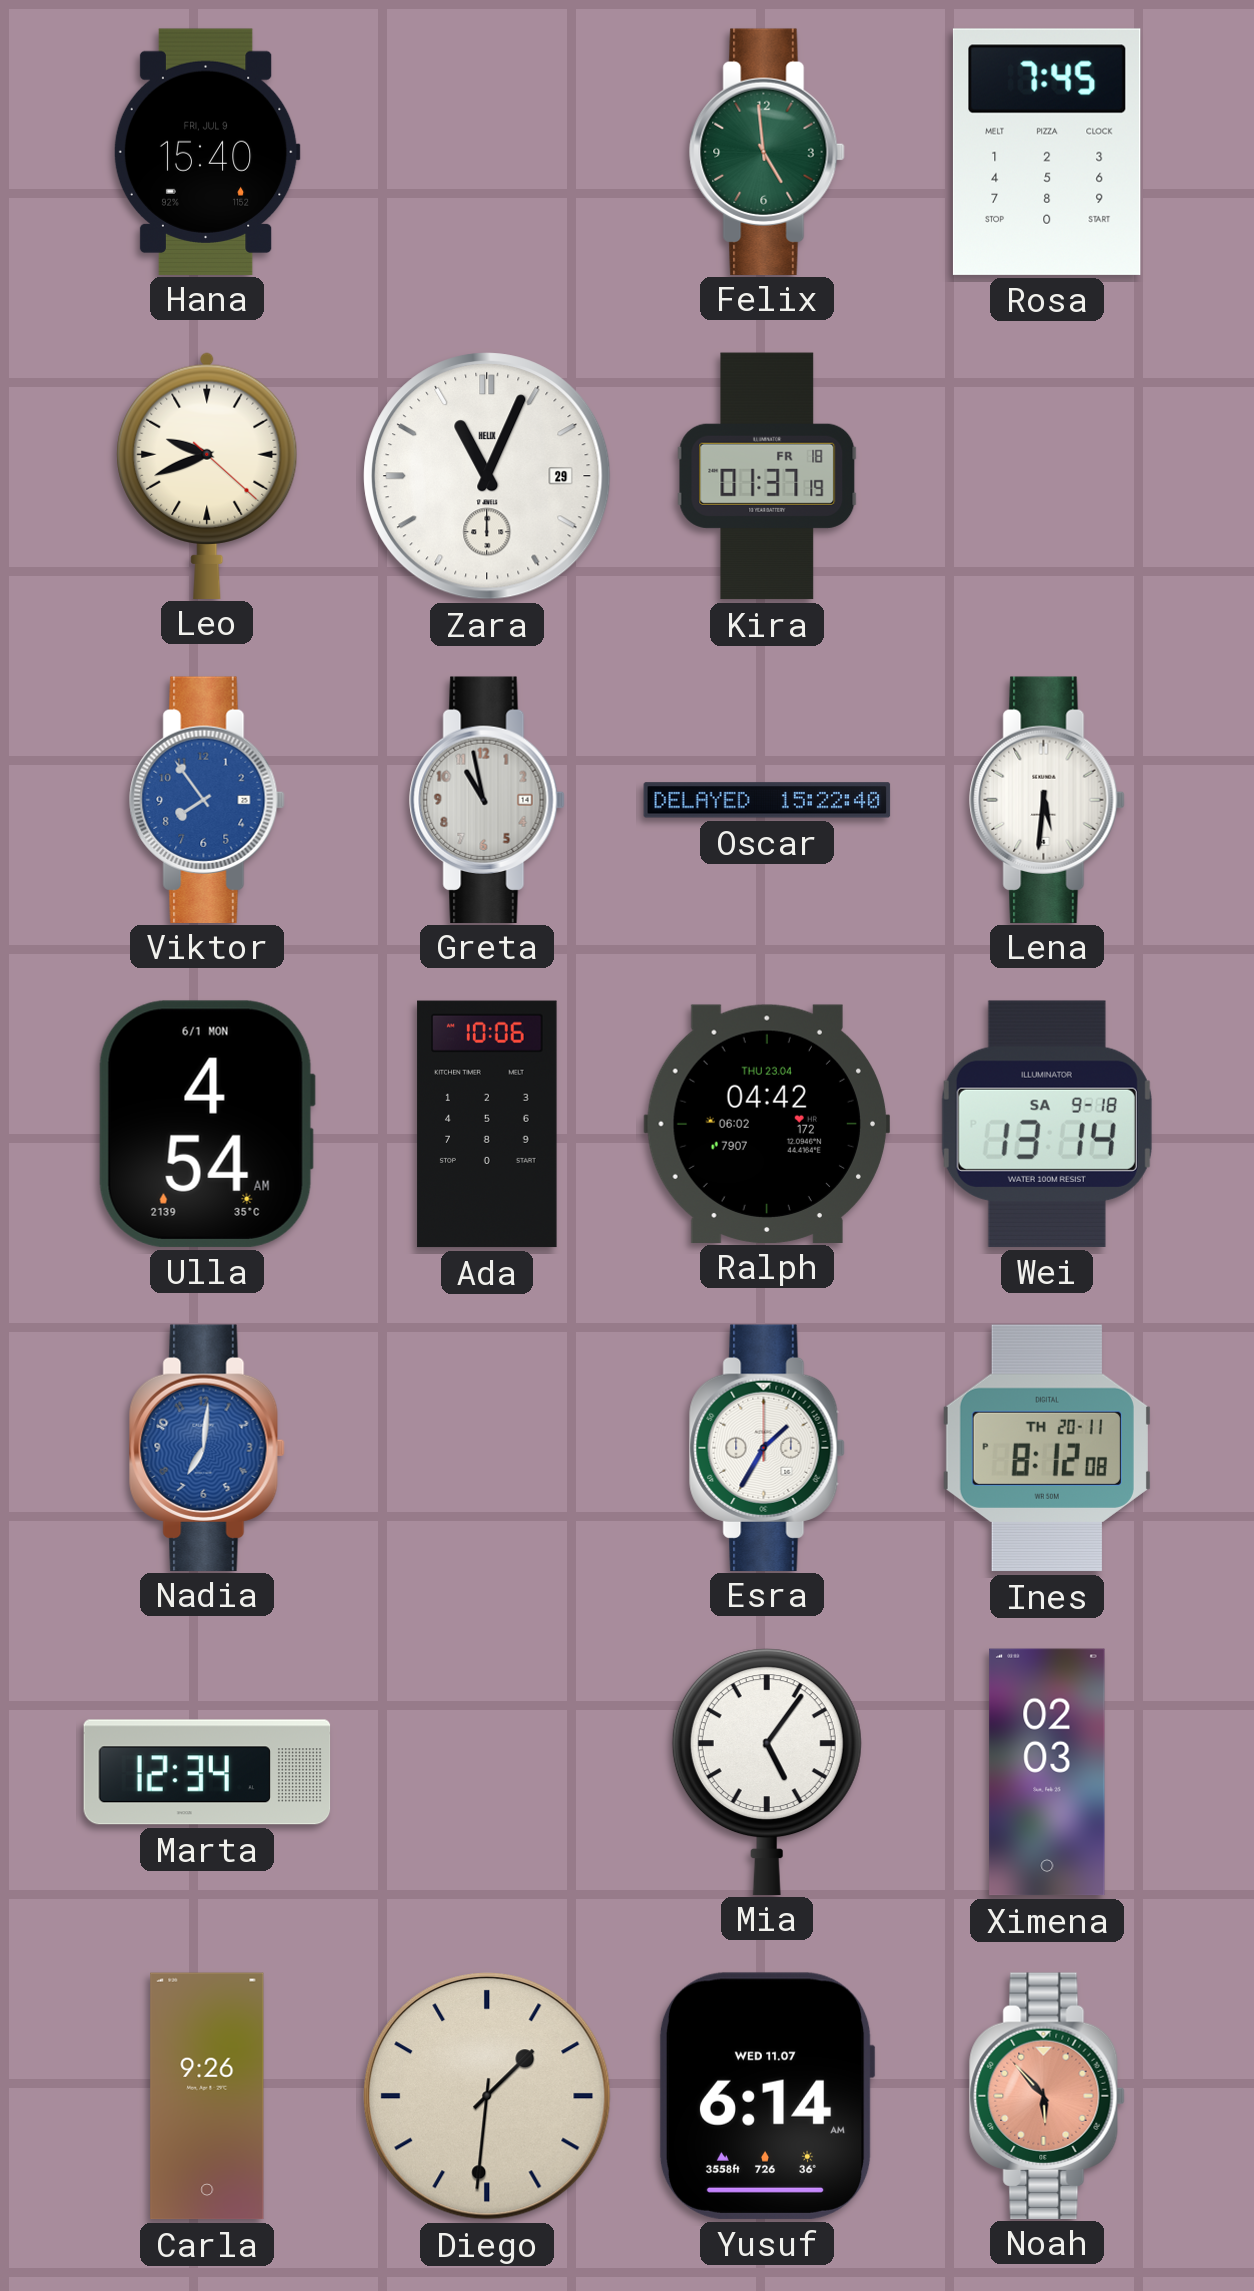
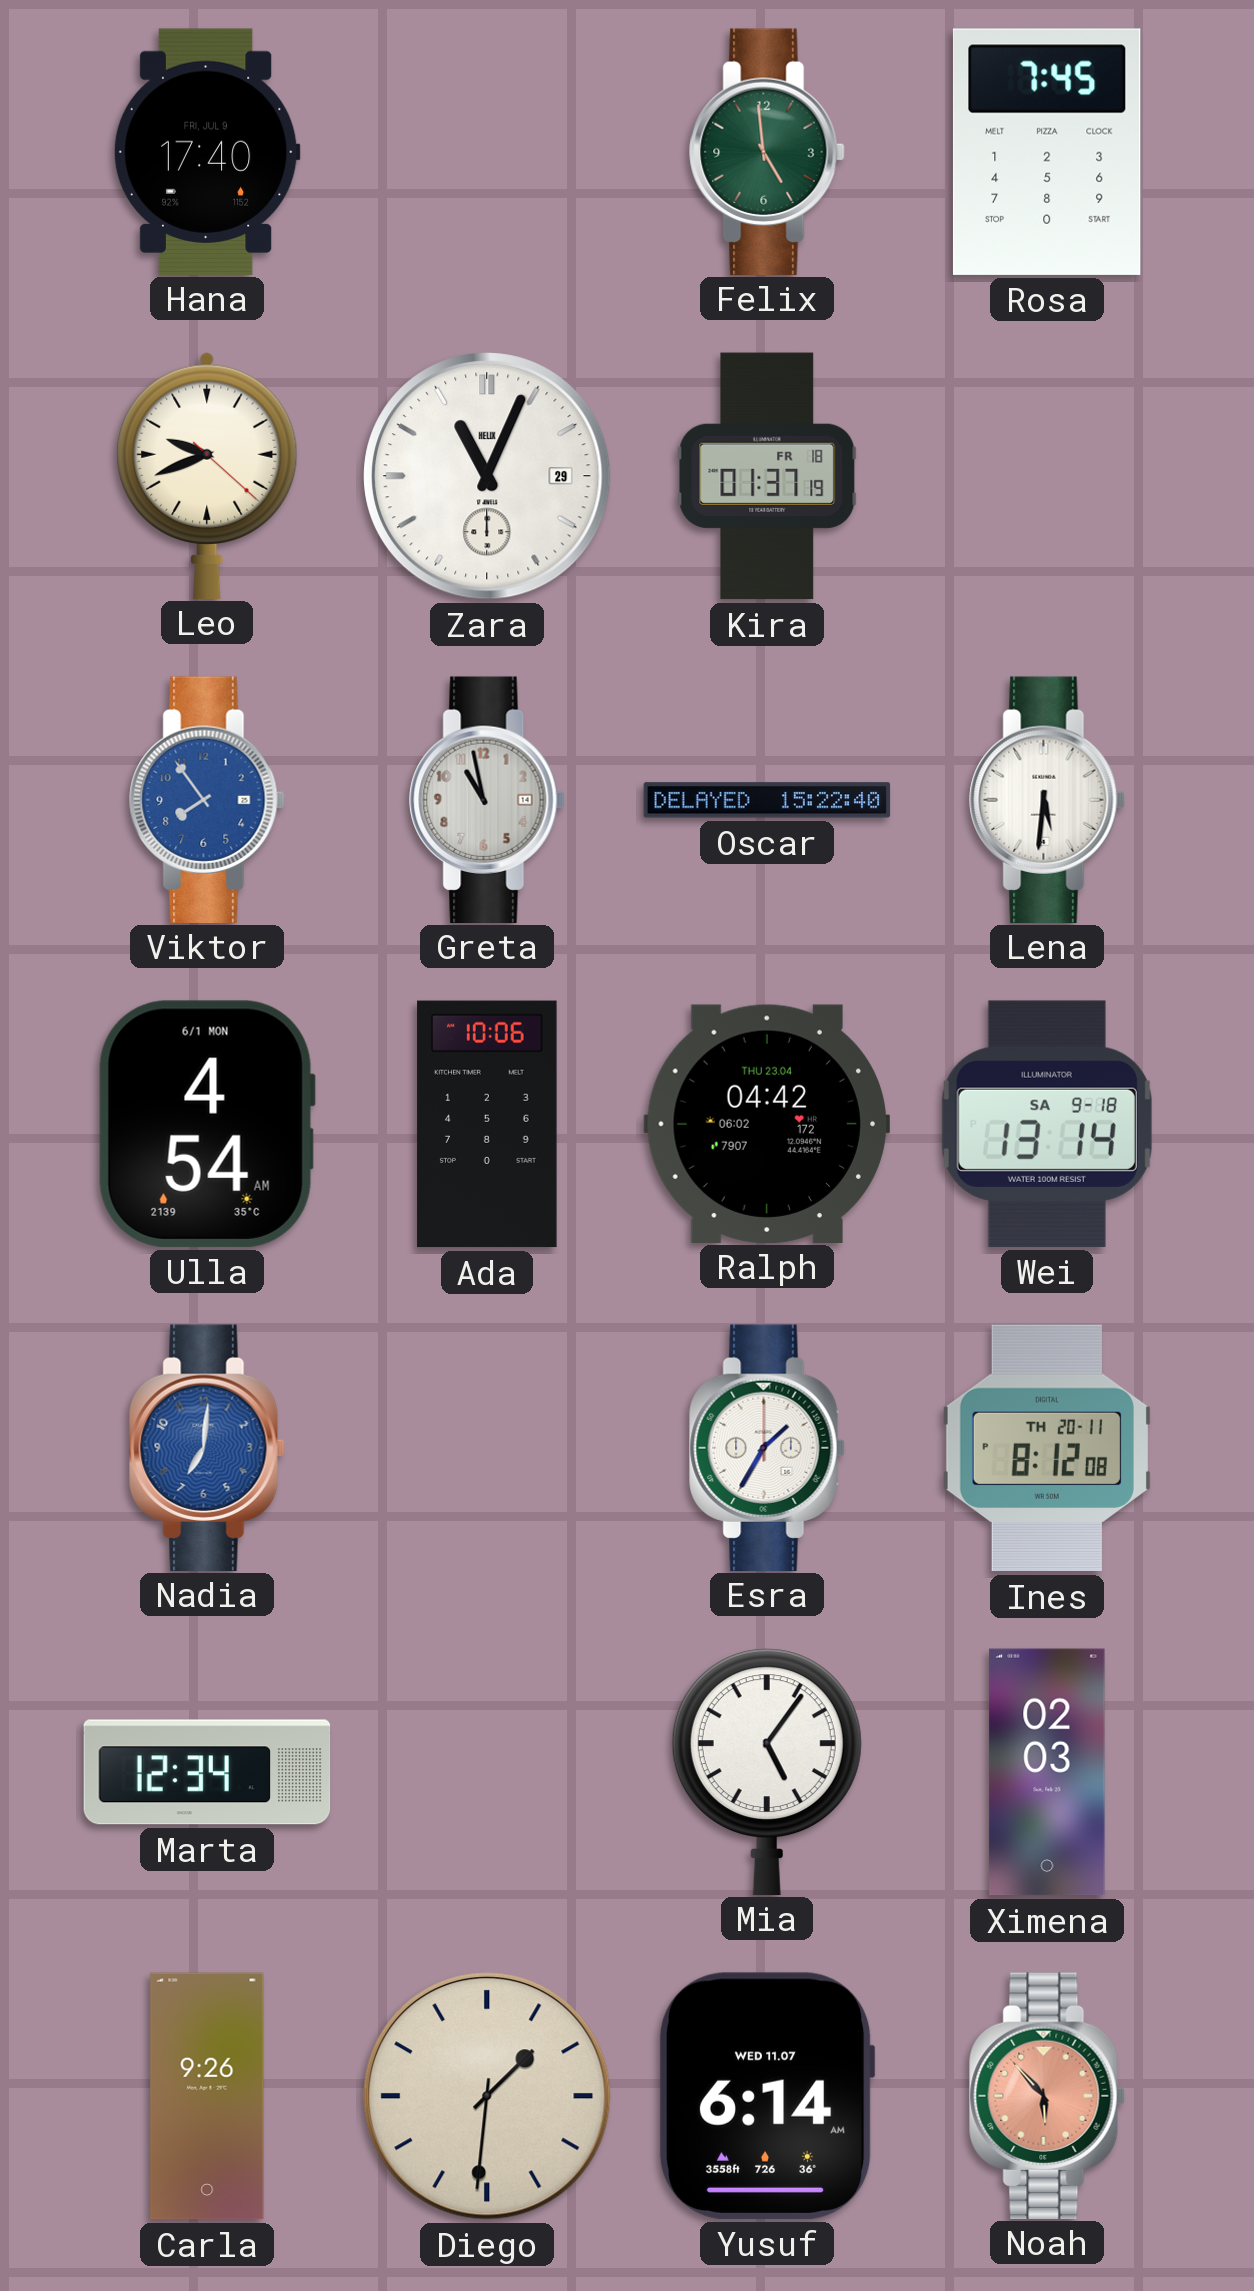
Hana: 15:40 -> 17:40
